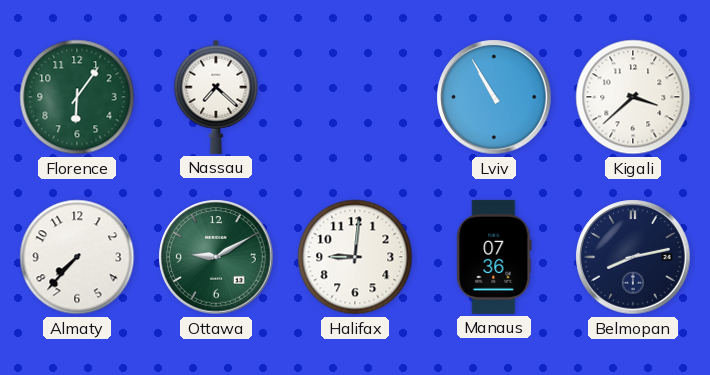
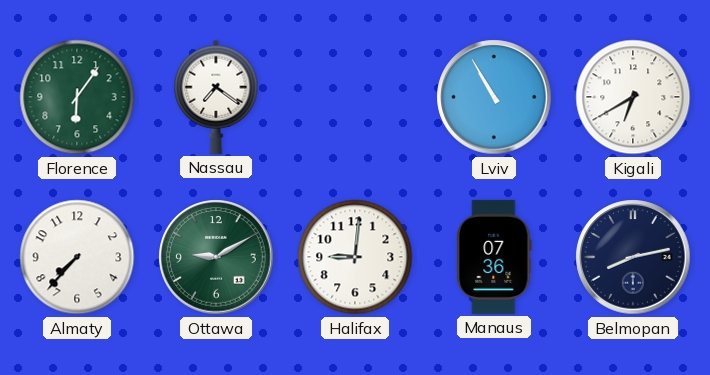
Nassau: 7:22 -> 7:21
Kigali: 3:38 -> 6:40
